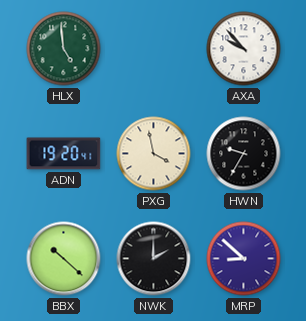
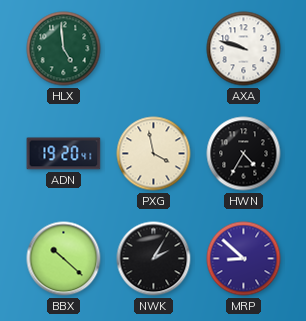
AXA: 9:53 -> 9:48
HWN: 9:35 -> 4:35
NWK: 2:00 -> 2:05
